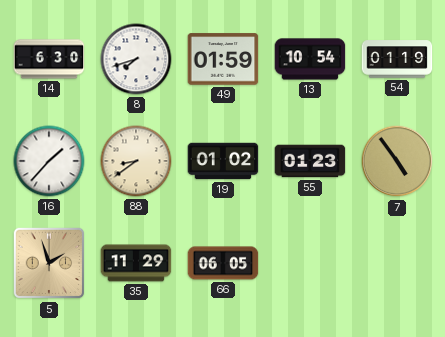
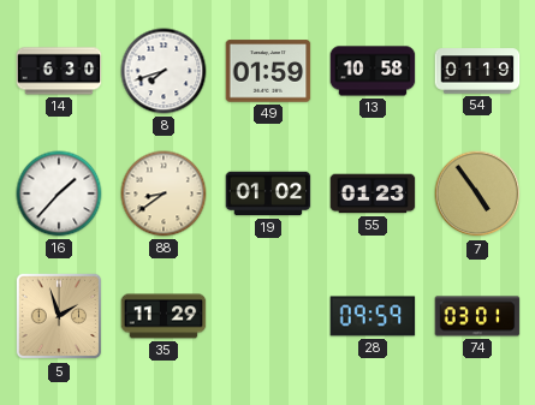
13: 10:54 -> 10:58
66: 06:05 -> none
28: none -> 09:59
74: none -> 03:01
